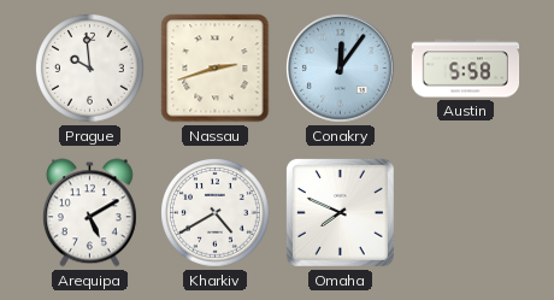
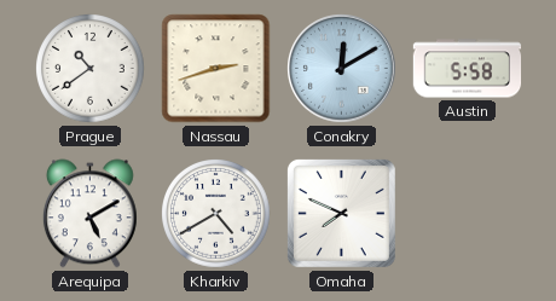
Prague: 9:59 -> 10:39
Conakry: 12:06 -> 12:10
